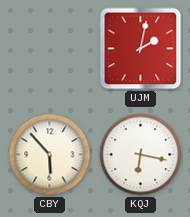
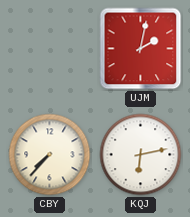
CBY: 5:53 -> 7:37
KQJ: 6:17 -> 6:13
